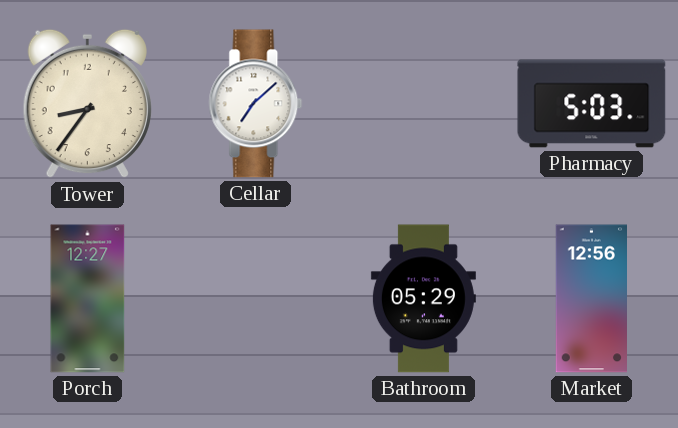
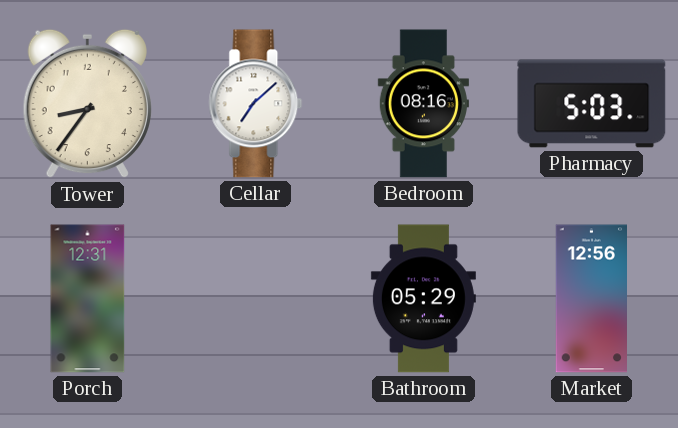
Bedroom: none -> 08:16
Porch: 12:27 -> 12:31
